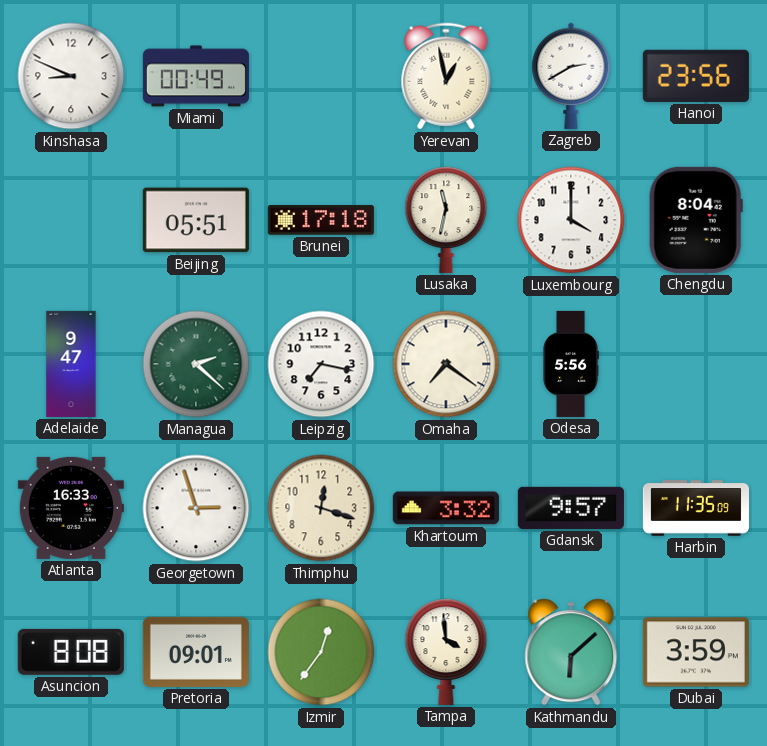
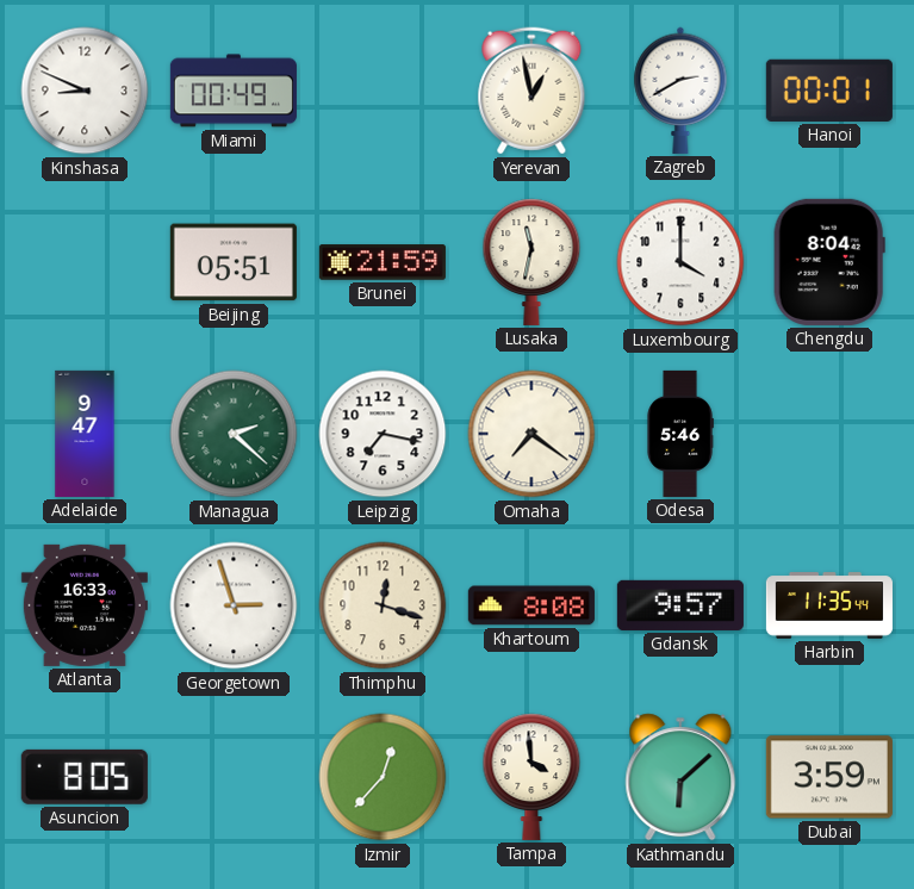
Hanoi: 23:56 -> 00:01
Brunei: 17:18 -> 21:59
Odesa: 5:56 -> 5:46
Khartoum: 3:32 -> 8:08
Harbin: 11:35:09 -> 11:35:44
Asuncion: 8:08 -> 8:05
Pretoria: 09:01 -> none
Izmir: 12:36 -> 12:37
